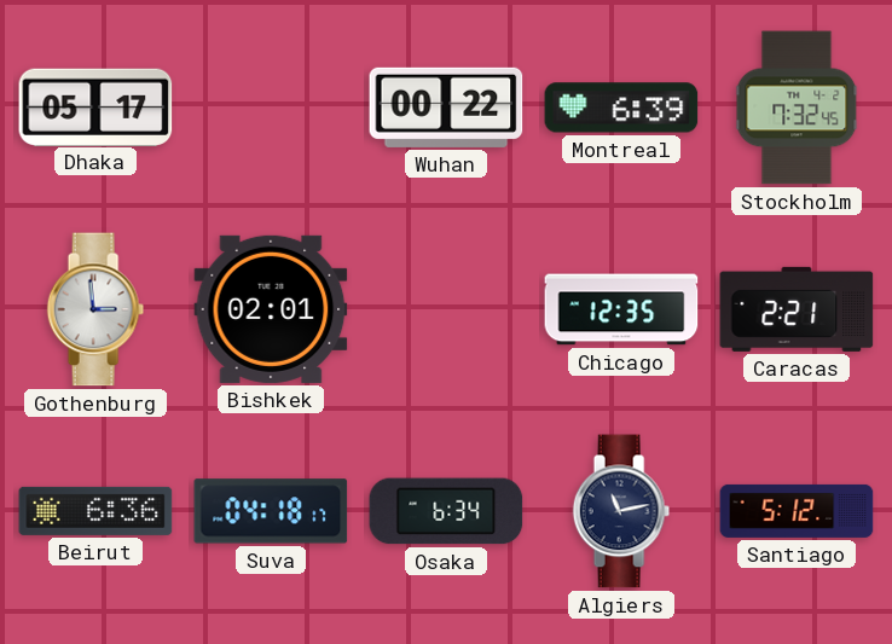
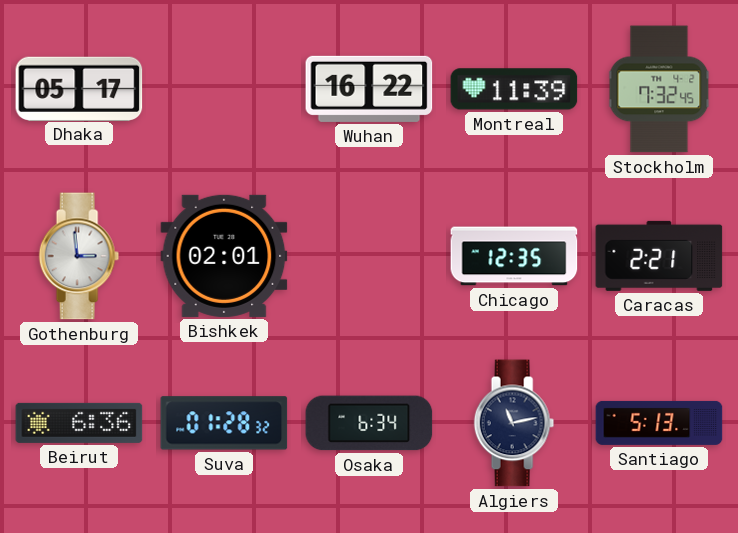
Wuhan: 00:22 -> 16:22
Montreal: 6:39 -> 11:39
Suva: 04:18 -> 01:28
Santiago: 5:12 -> 5:13
